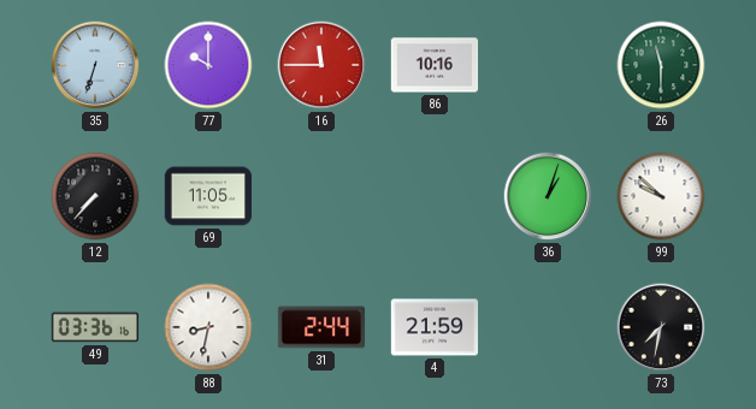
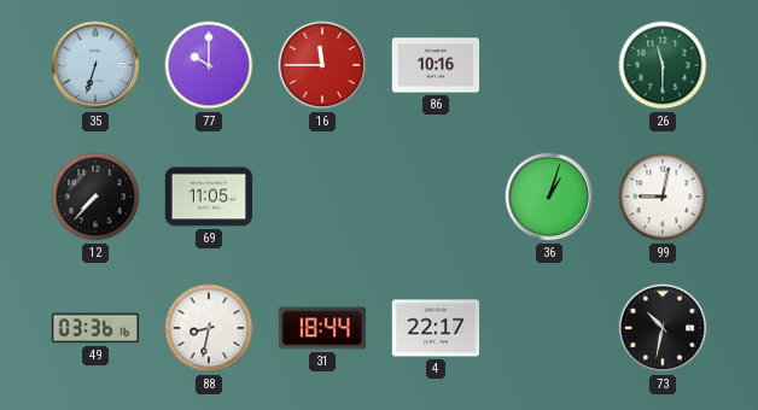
99: 9:52 -> 9:02
31: 2:44 -> 18:44
4: 21:59 -> 22:17
73: 7:32 -> 10:32
